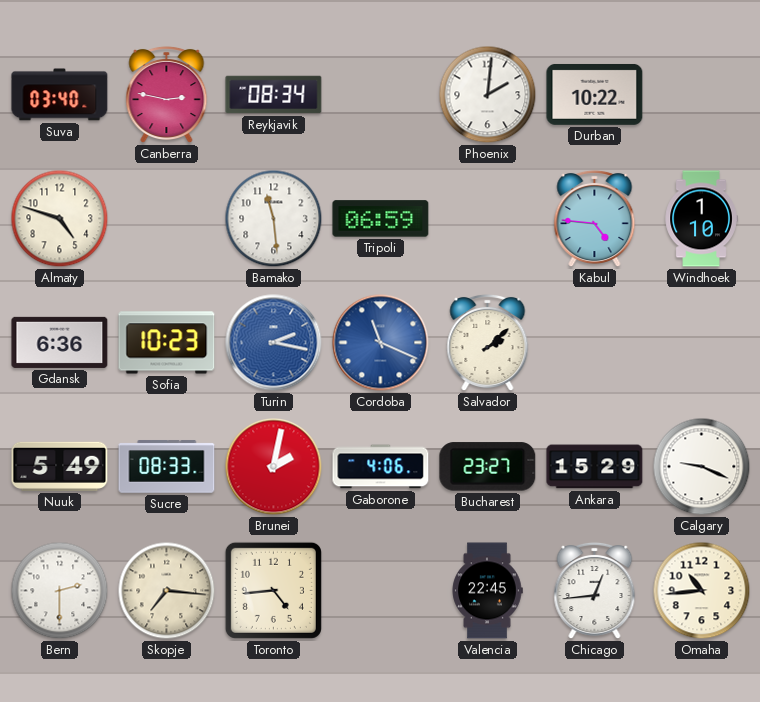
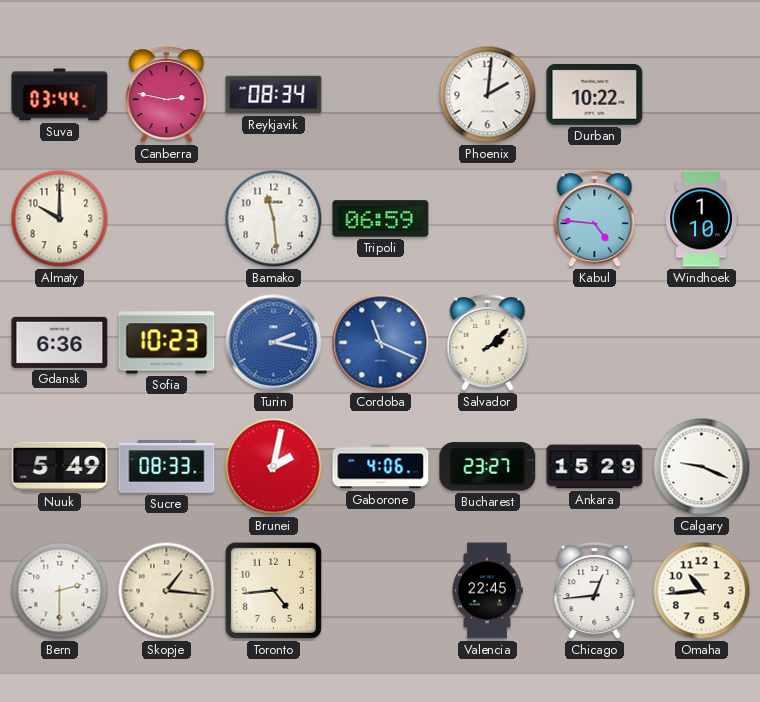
Suva: 03:40 -> 03:44
Almaty: 4:48 -> 10:00
Skopje: 7:16 -> 1:16
